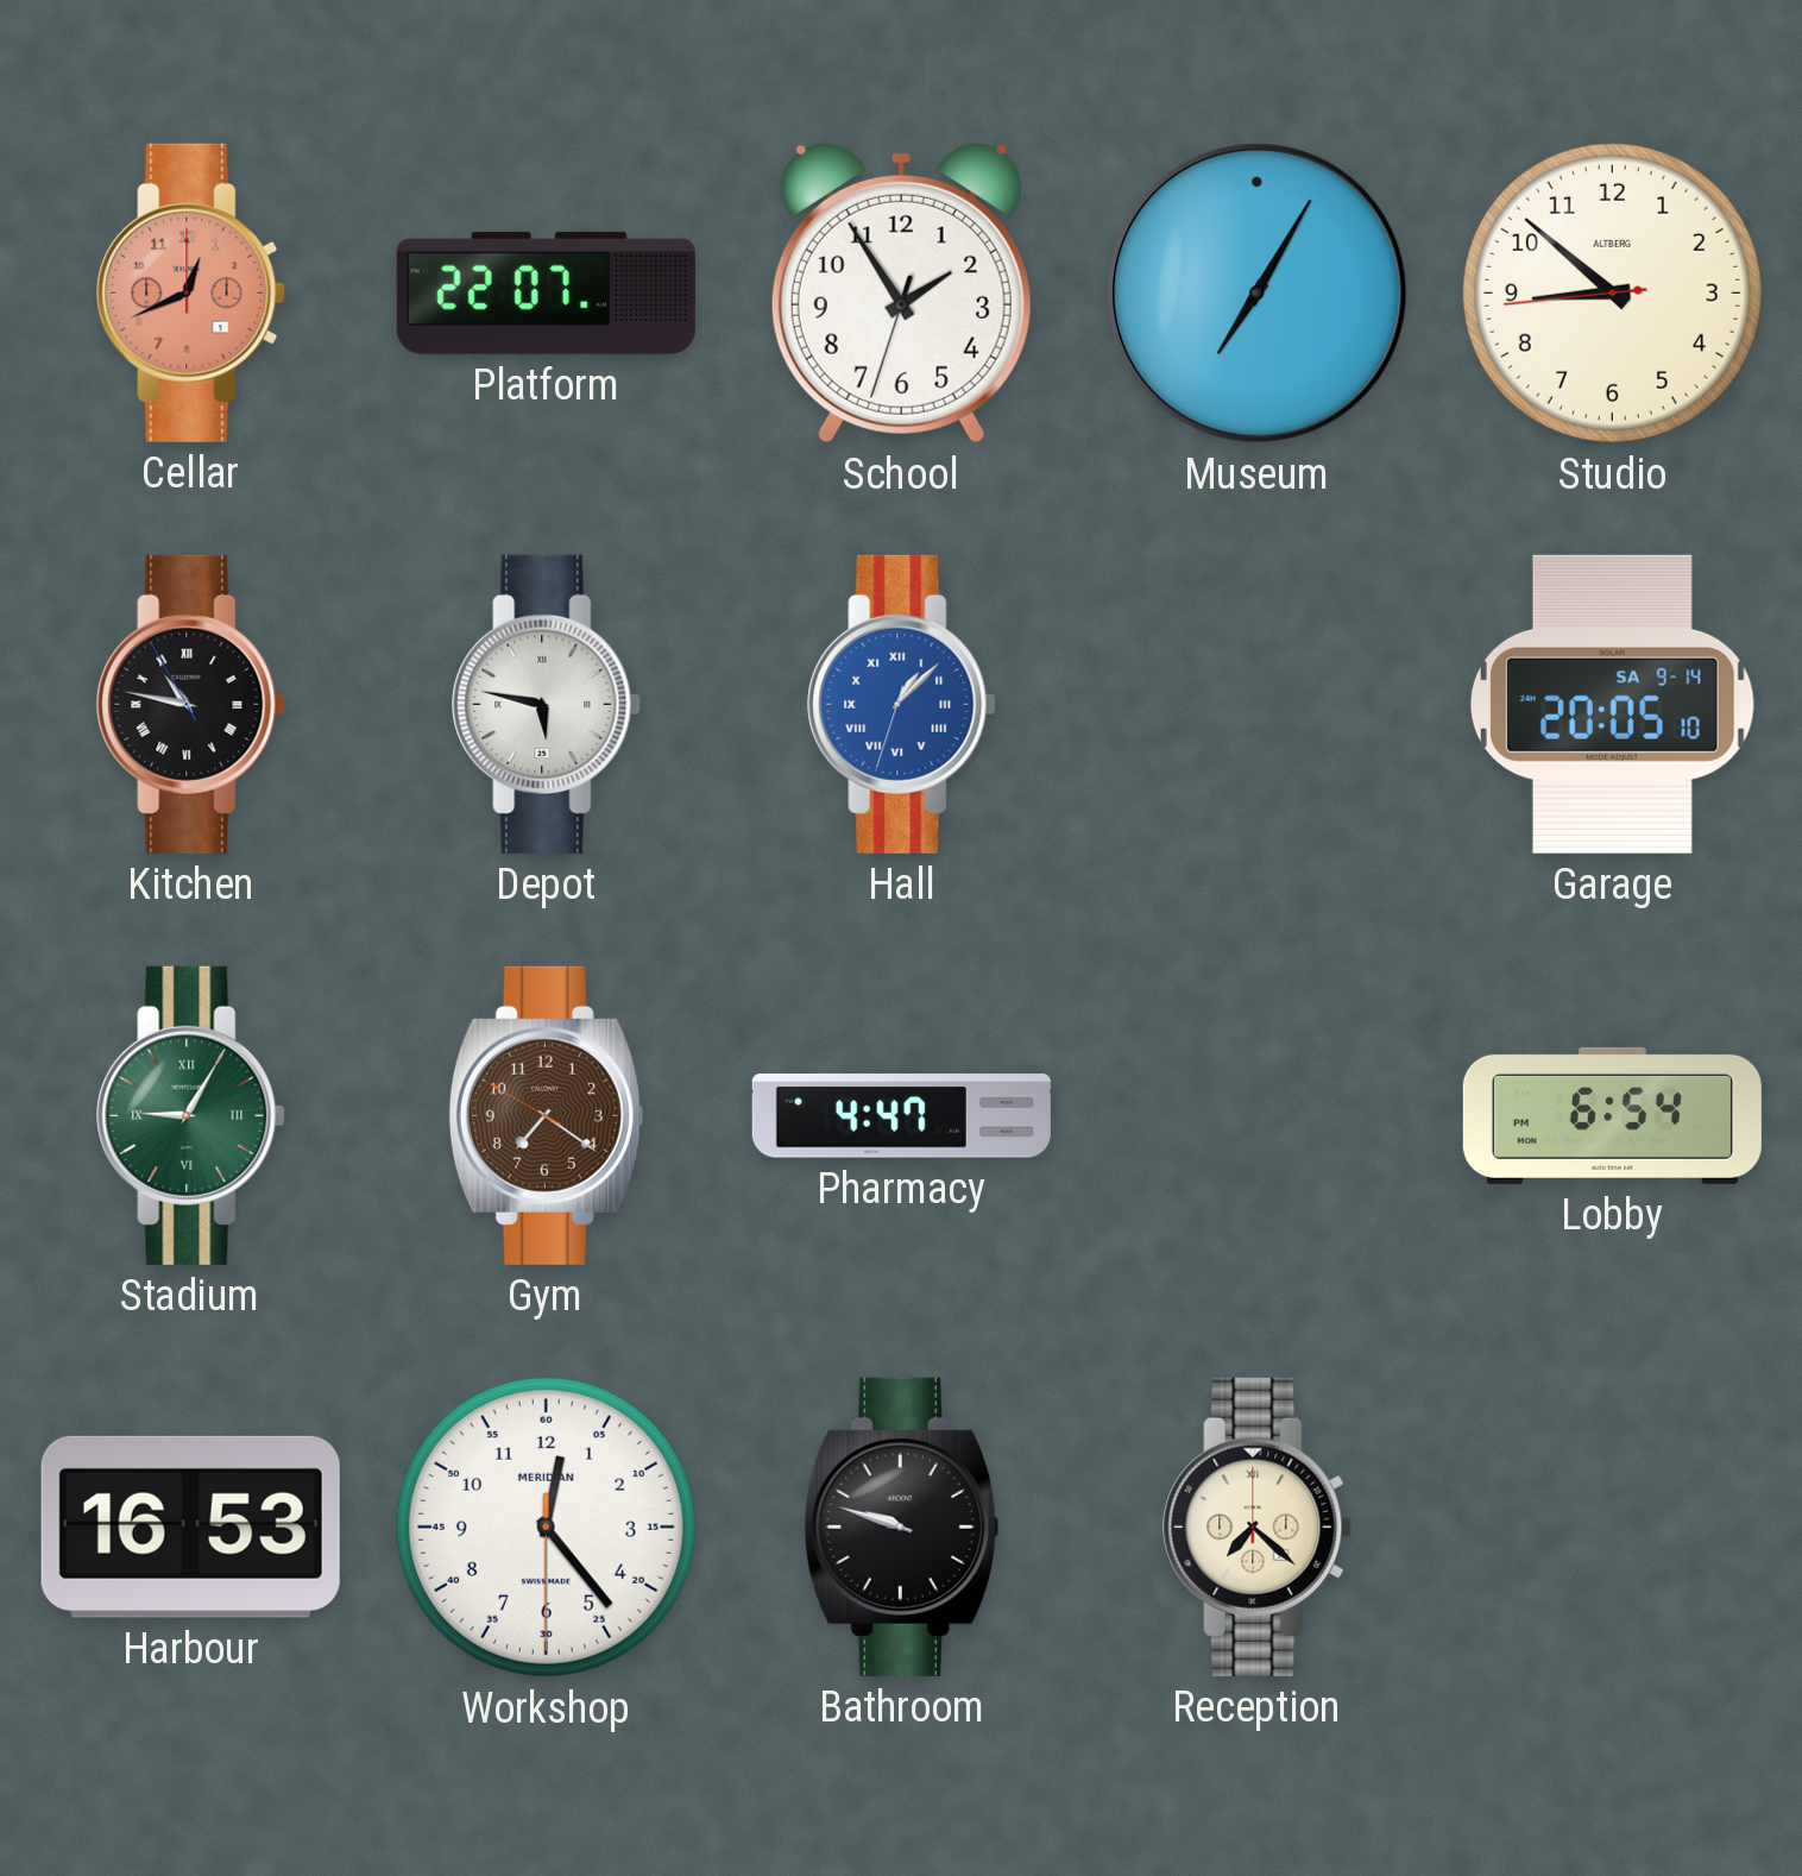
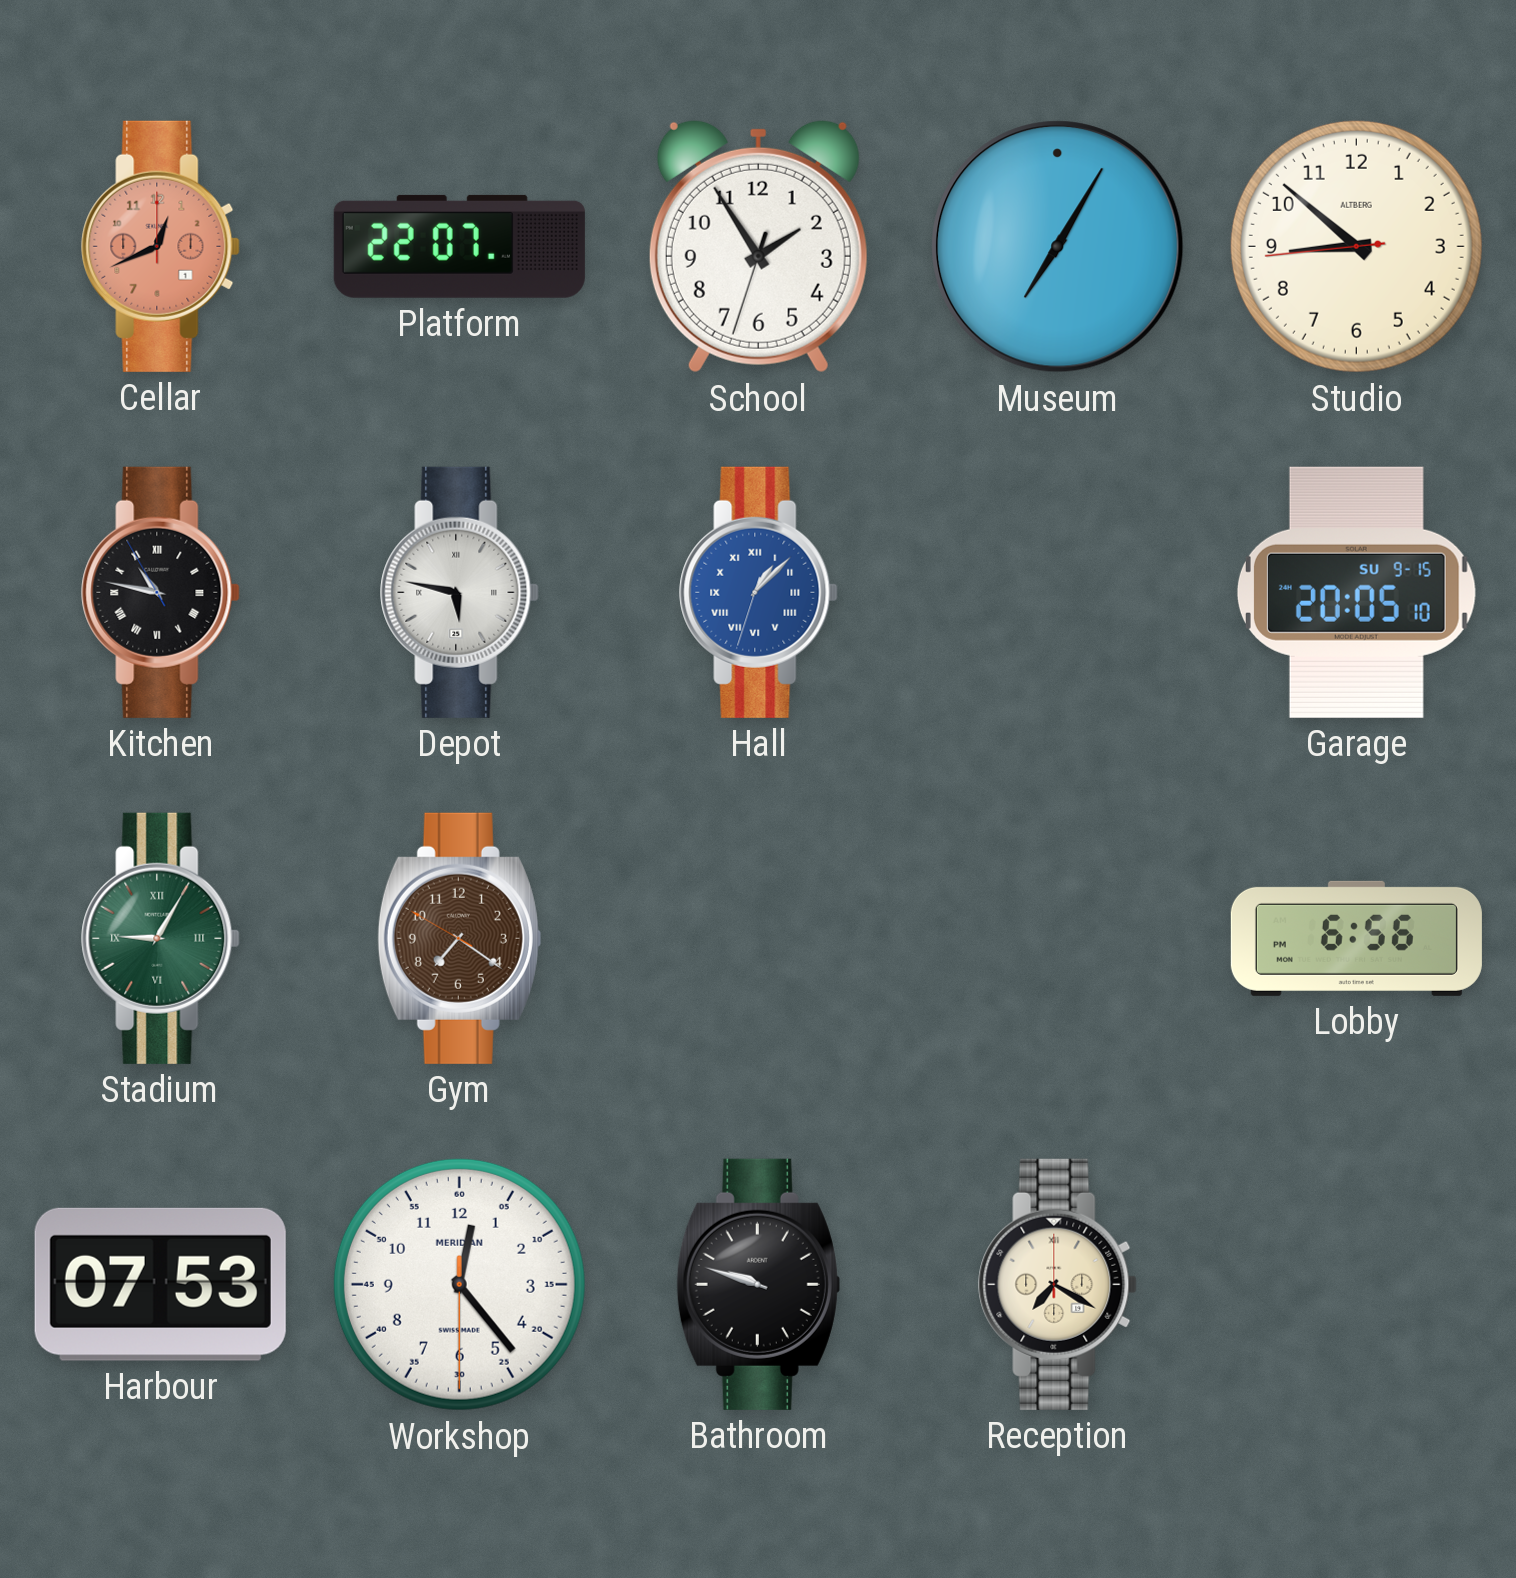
Garage date: SA 9-14 -> SU 9-15
Pharmacy: 4:47 -> none
Lobby: 6:54 -> 6:56
Harbour: 16:53 -> 07:53
Reception: 7:22 -> 7:20
